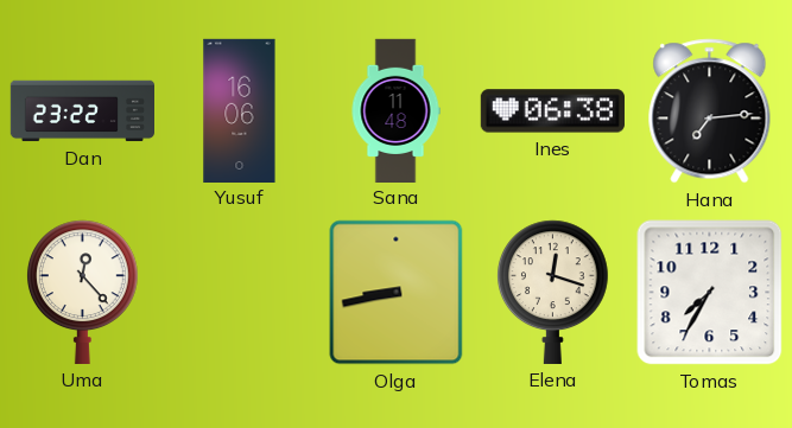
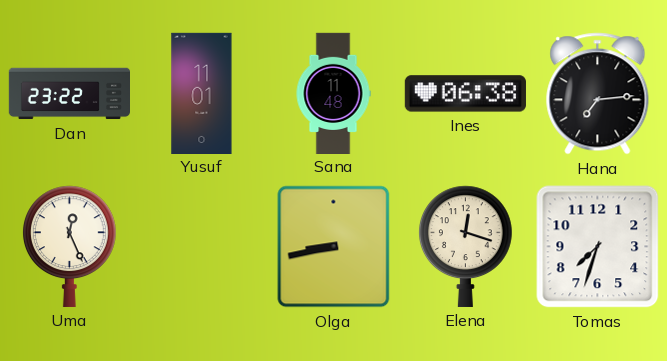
Yusuf: 16:06 -> 11:01
Uma: 12:23 -> 12:26
Tomas: 7:35 -> 7:33
